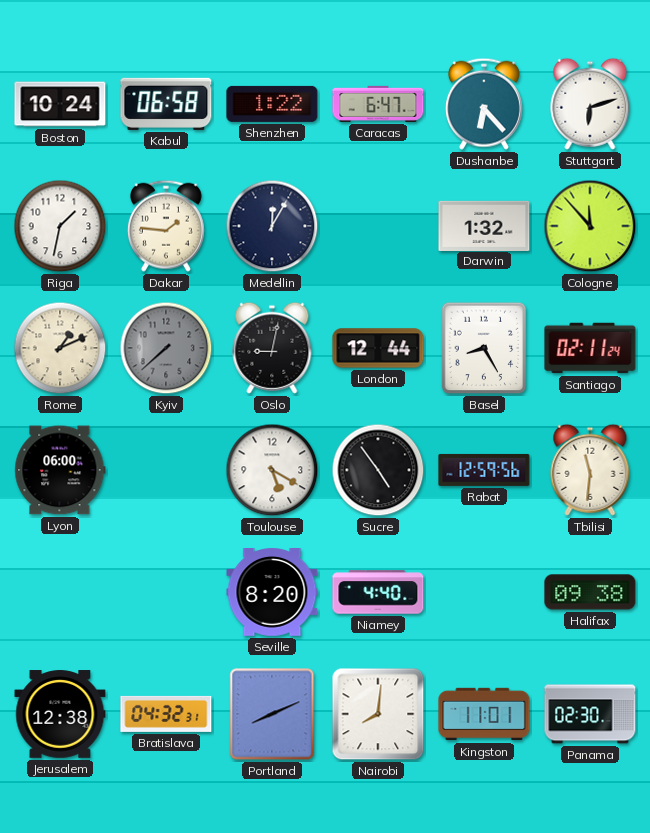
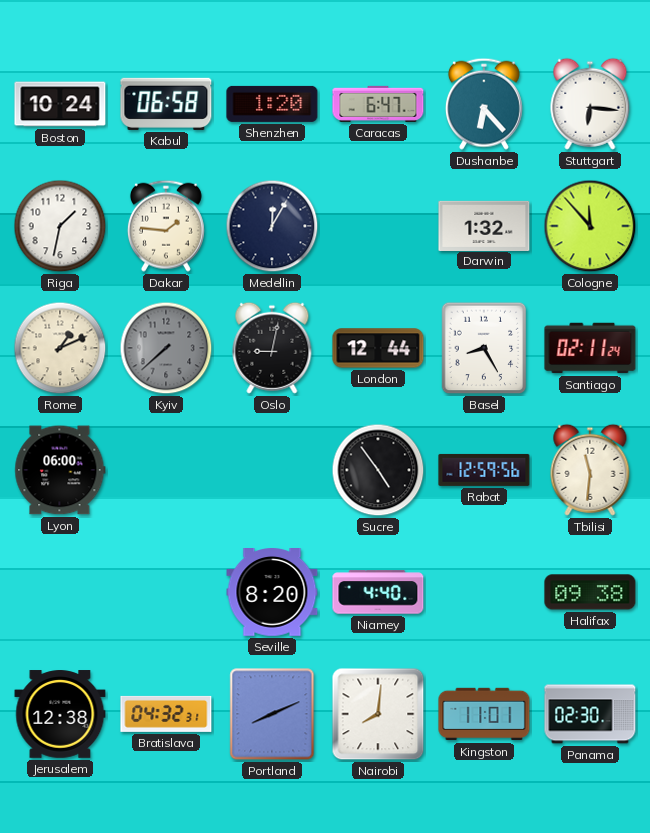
Shenzhen: 1:22 -> 1:20
Stuttgart: 6:12 -> 6:16
Toulouse: 5:20 -> none
